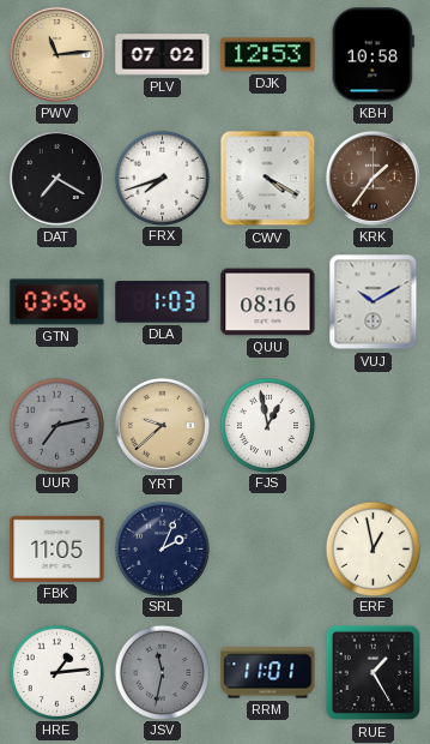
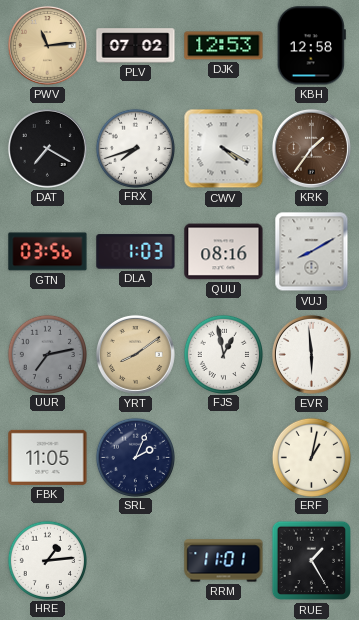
KBH: 10:58 -> 12:58
VUJ: 10:10 -> 8:10
YRT: 9:38 -> 8:09
EVR: none -> 5:59
ERF: 12:58 -> 1:02
JSV: 11:32 -> none
